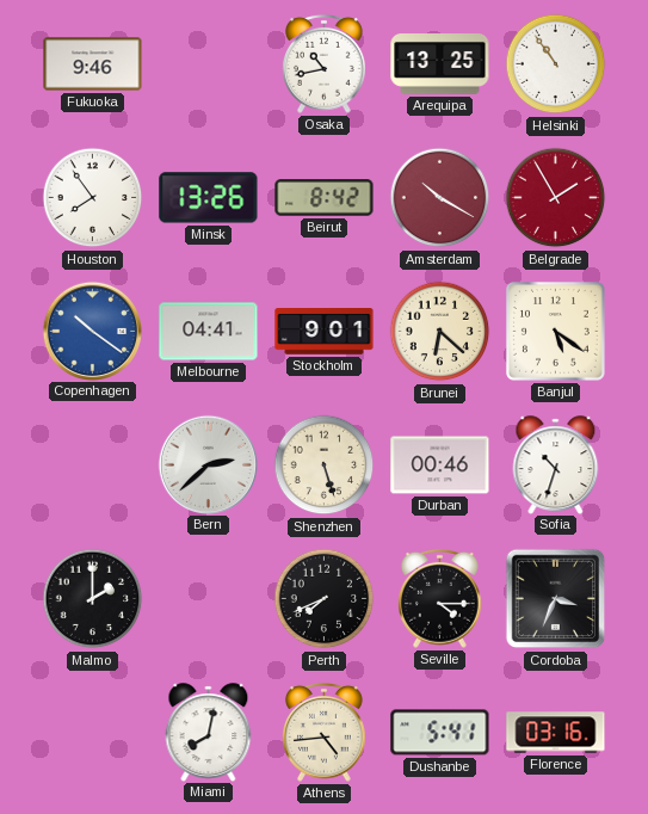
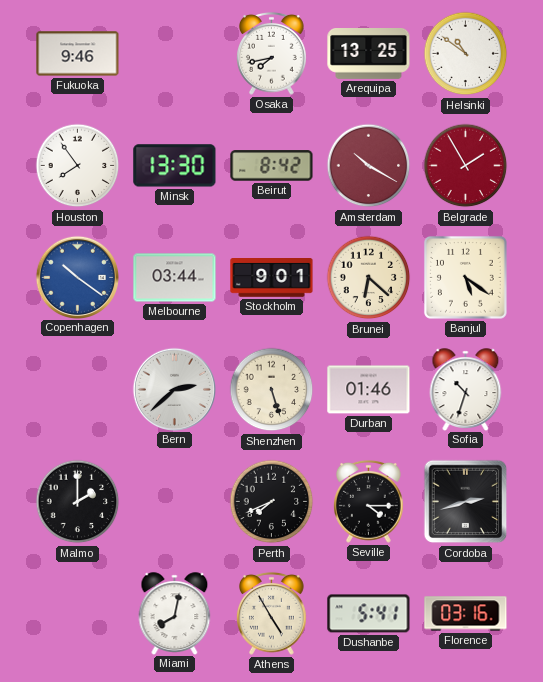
Osaka: 10:43 -> 7:43
Helsinki: 10:54 -> 10:51
Minsk: 13:26 -> 13:30
Melbourne: 04:41 -> 03:44
Durban: 00:46 -> 01:46
Cordoba: 3:34 -> 2:42
Athens: 4:44 -> 4:55
